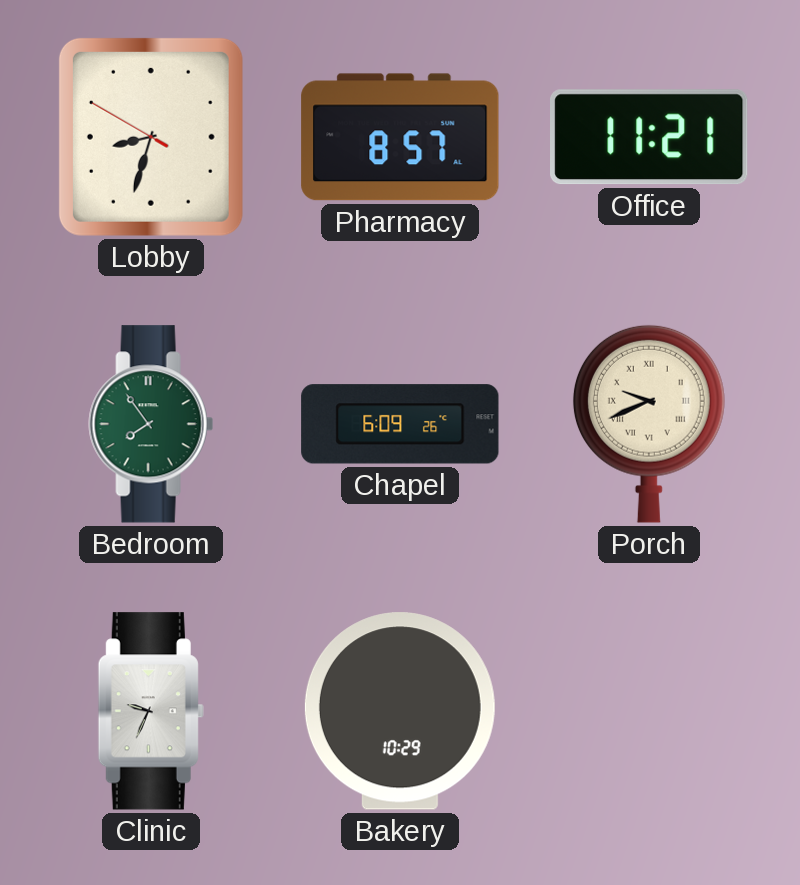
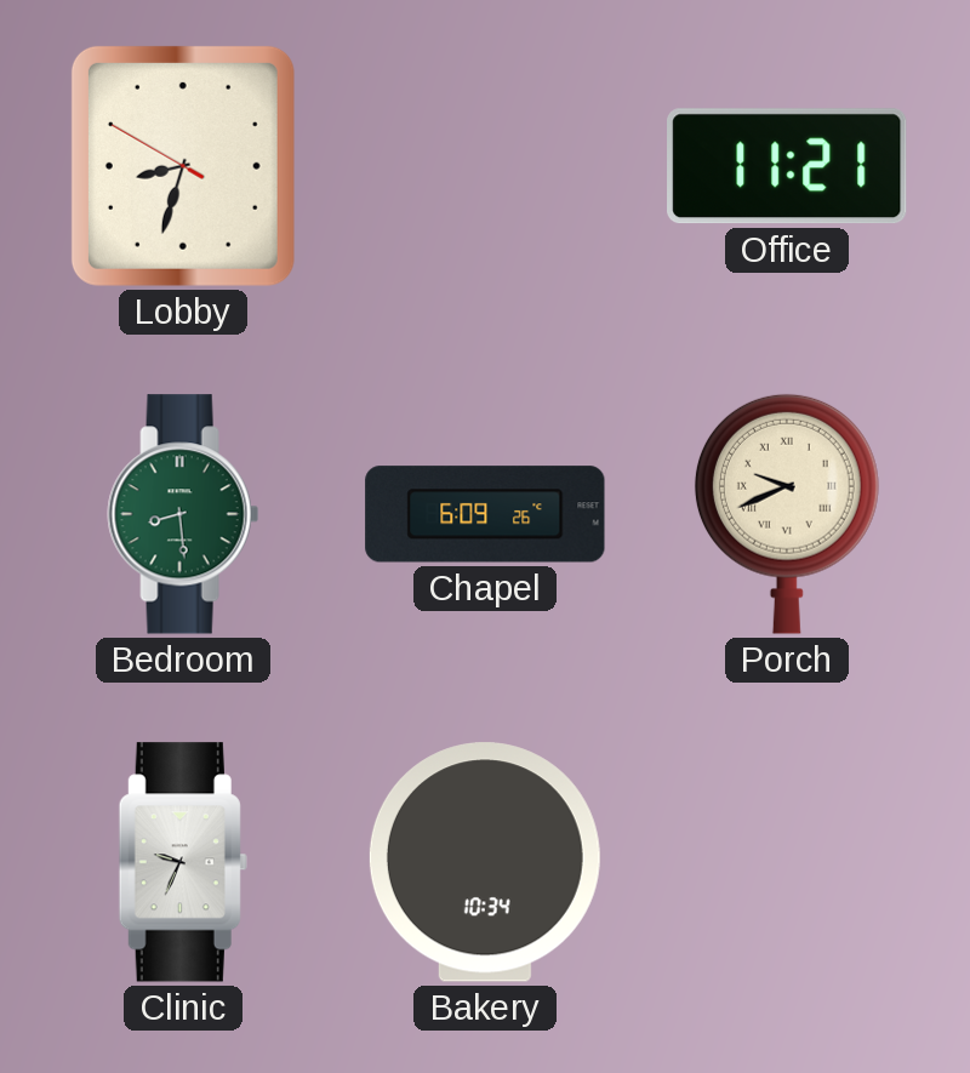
Pharmacy: 8:57 -> none
Bedroom: 7:54 -> 8:29
Bakery: 10:29 -> 10:34
